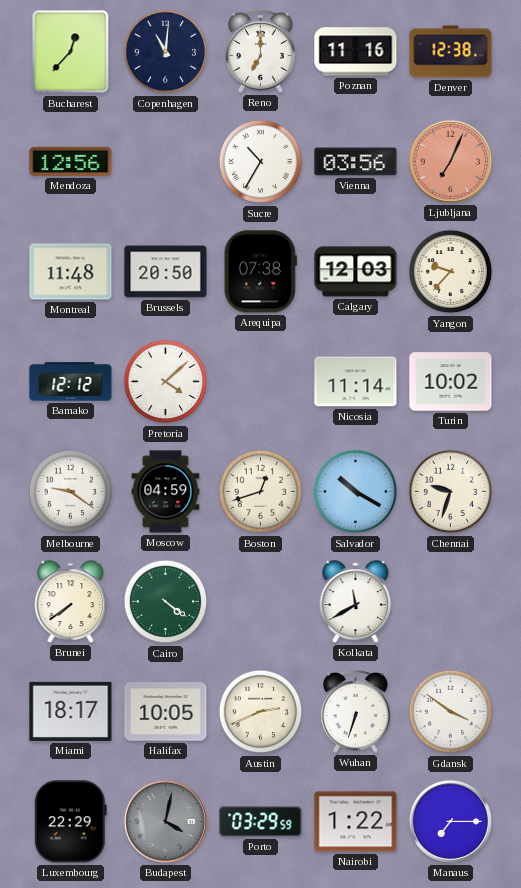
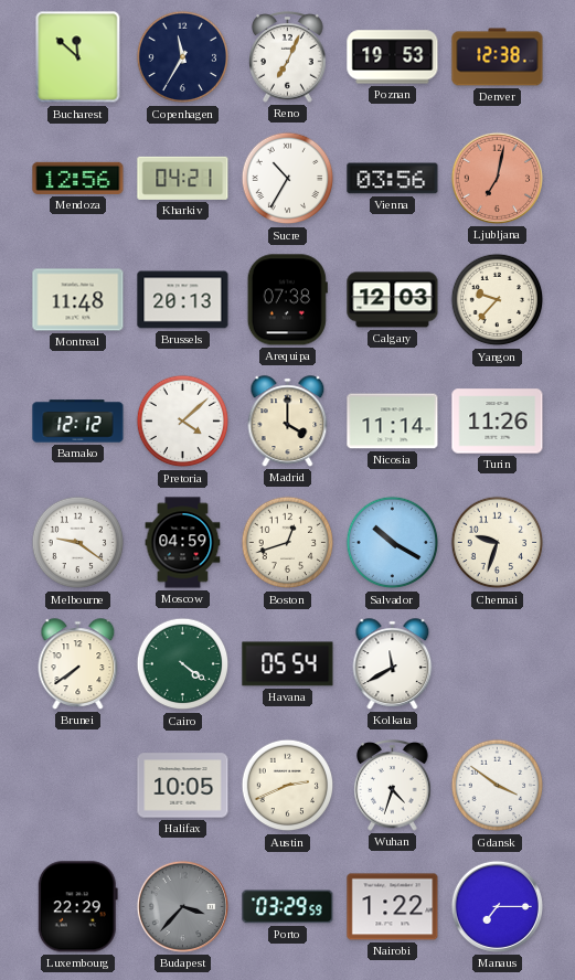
Bucharest: 12:37 -> 11:52
Copenhagen: 11:01 -> 11:35
Reno: 7:00 -> 7:04
Poznan: 11:16 -> 19:53
Kharkiv: none -> 04:21
Ljubljana: 7:04 -> 7:02
Brussels: 20:50 -> 20:13
Madrid: none -> 4:00
Turin: 10:02 -> 11:26
Havana: none -> 05:54
Miami: 18:17 -> none
Wuhan: 6:33 -> 4:33
Budapest: 4:02 -> 3:37
